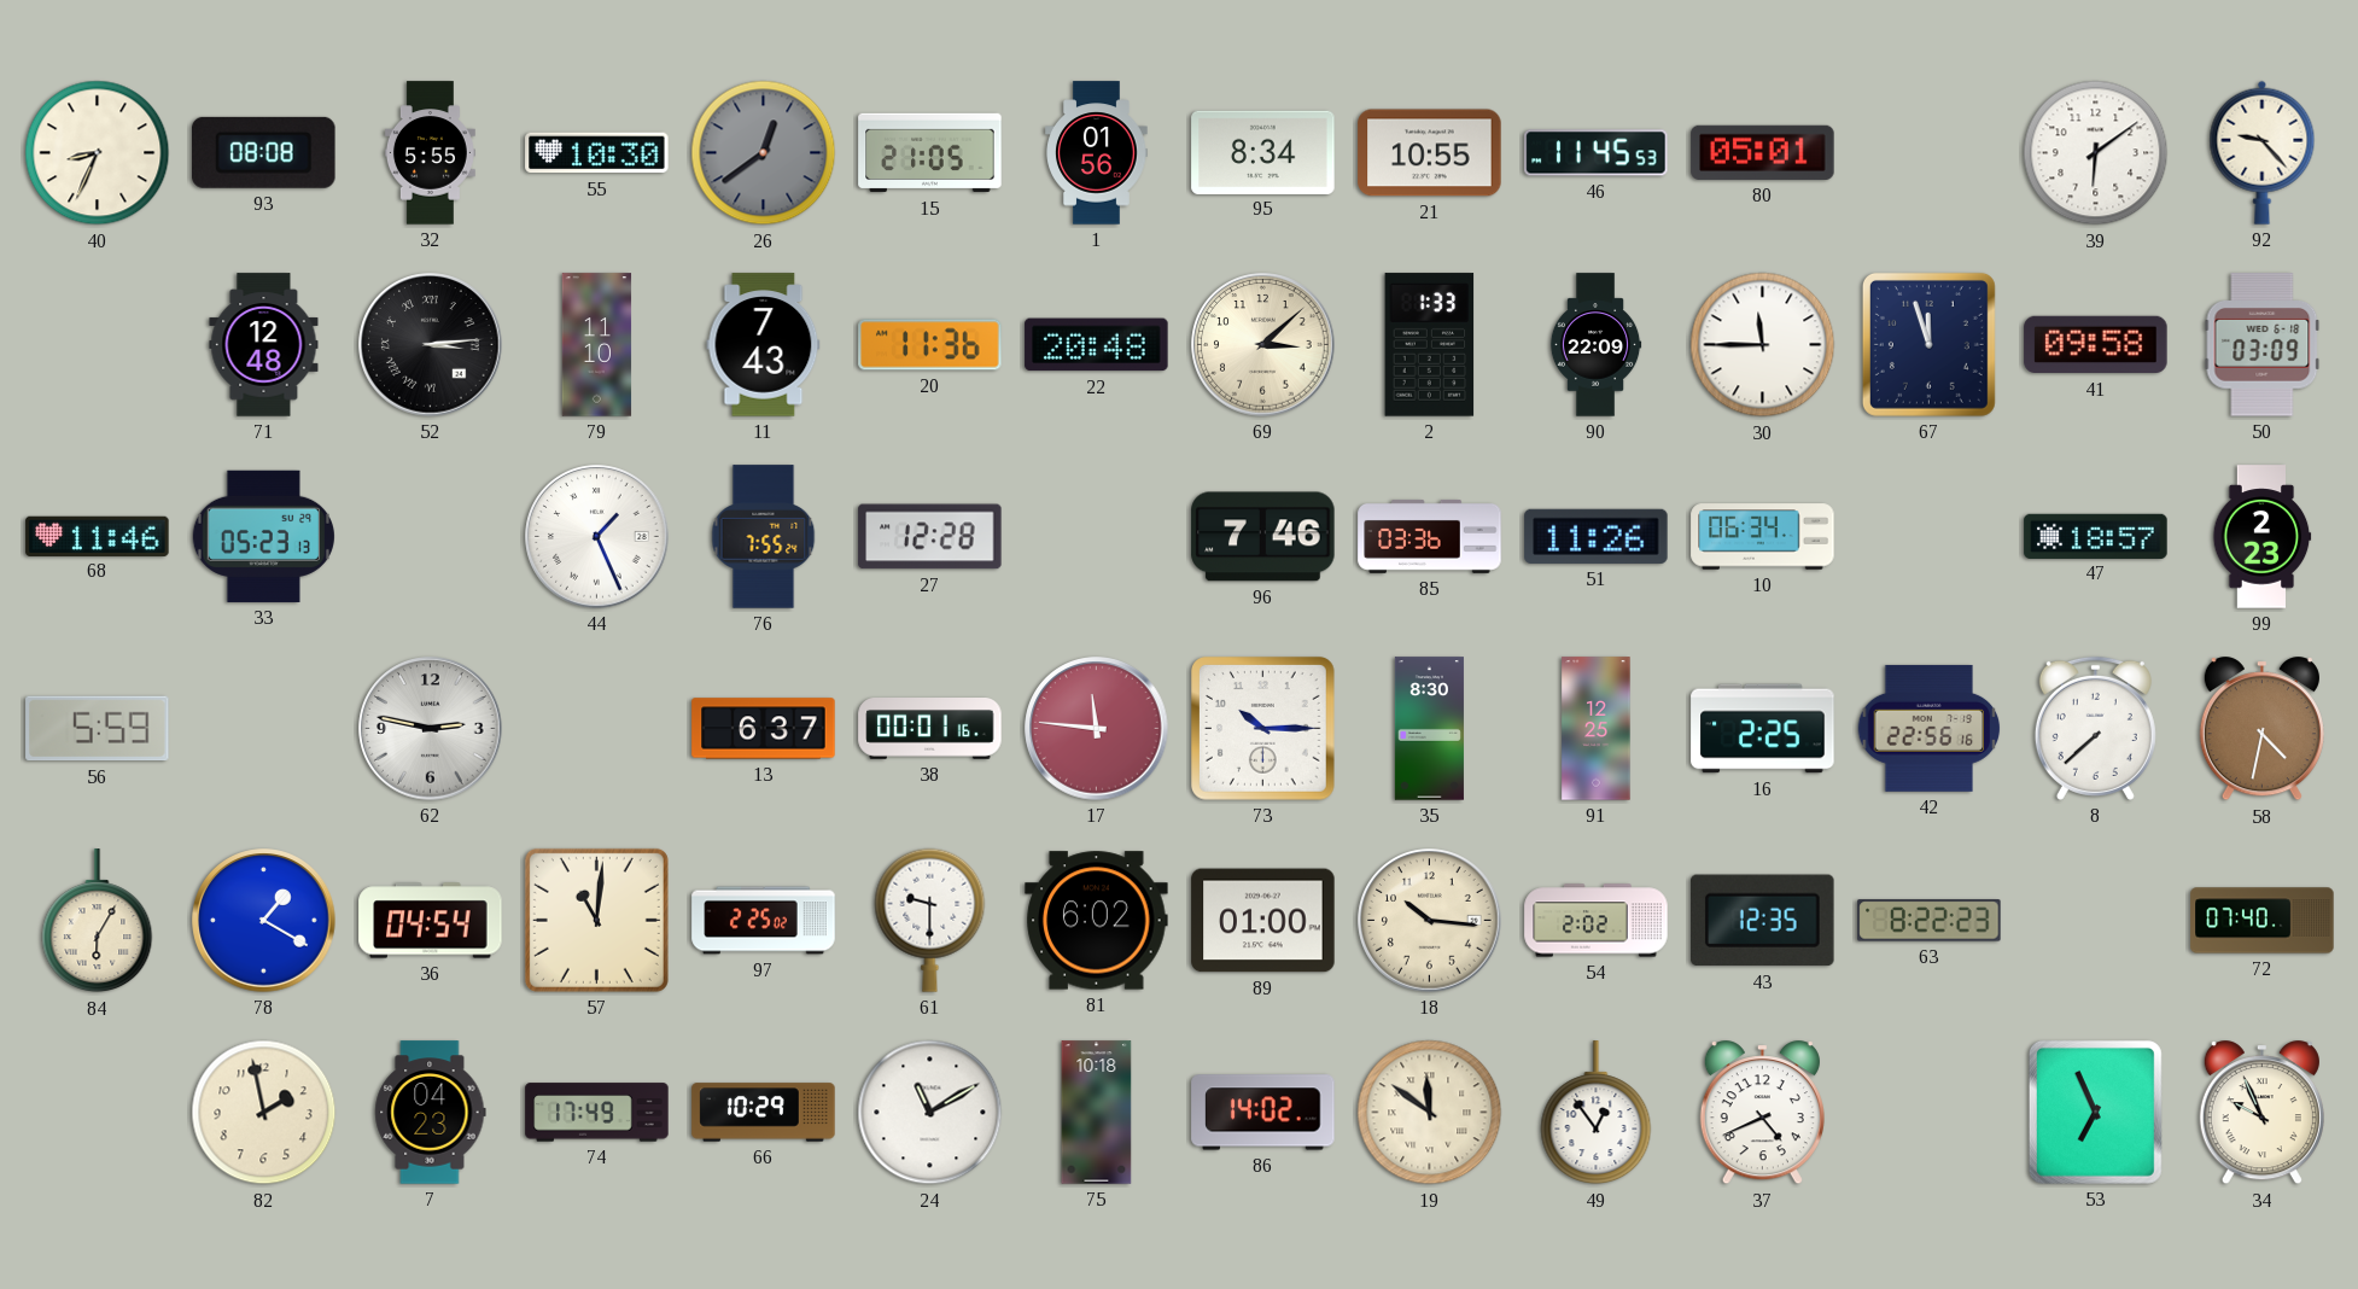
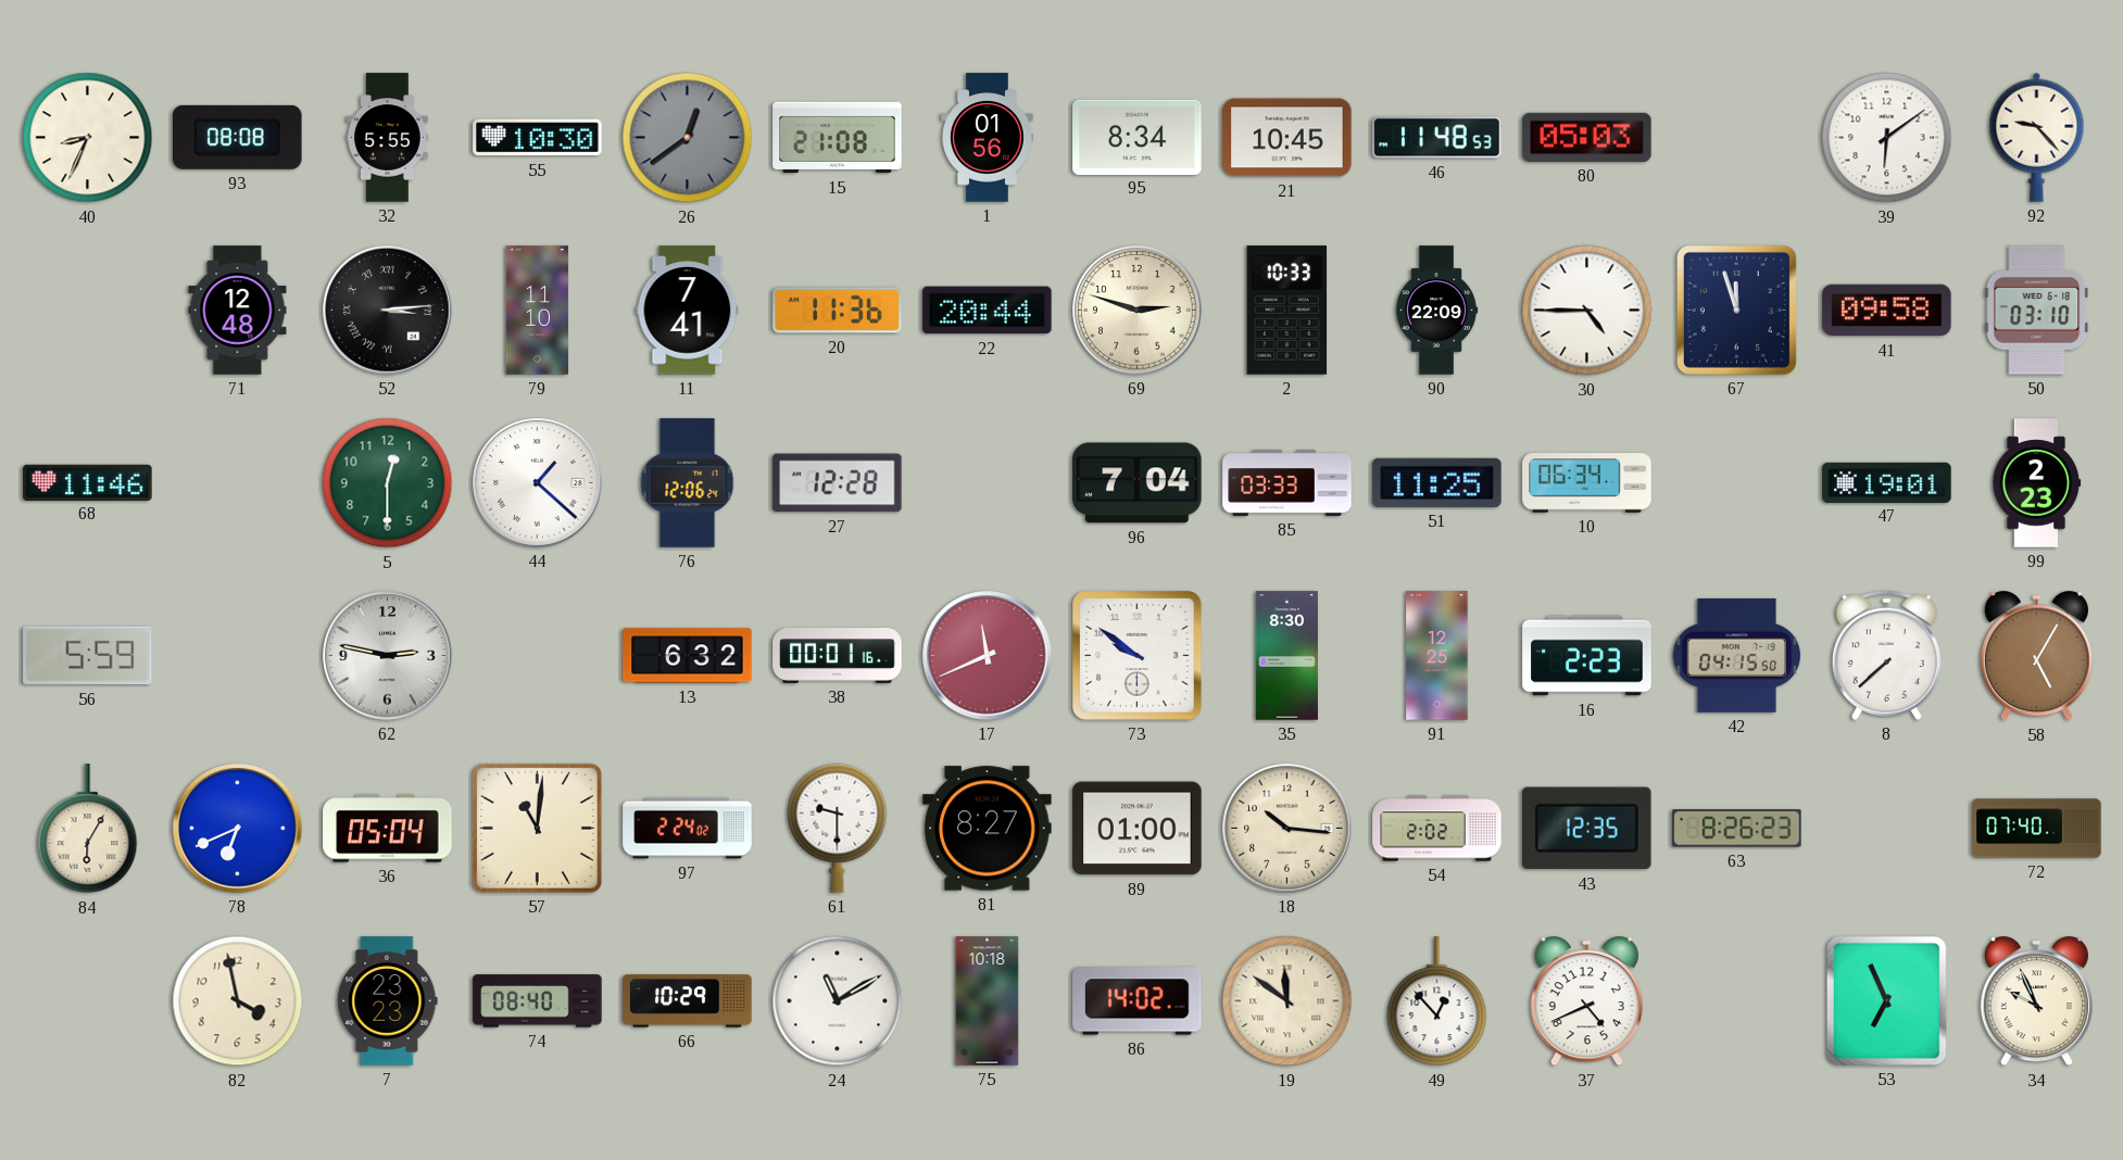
15: 21:05 -> 21:08
21: 10:55 -> 10:45
46: 11:45 -> 11:48
80: 05:01 -> 05:03
11: 7:43 -> 7:41
22: 20:48 -> 20:44
69: 3:08 -> 2:48
2: 1:33 -> 10:33
30: 11:45 -> 4:45
50: 03:09 -> 03:10
33: 05:23 -> none
5: none -> 12:30
44: 1:26 -> 1:22
76: 7:55 -> 12:06
96: 7:46 -> 7:04
85: 03:36 -> 03:33
51: 11:26 -> 11:25
47: 18:57 -> 19:01
13: 6:37 -> 6:32
17: 11:46 -> 11:41
73: 10:15 -> 9:51
16: 2:25 -> 2:23
42: 22:56 -> 04:15
58: 4:32 -> 5:05
78: 1:20 -> 6:41
36: 04:54 -> 05:04
97: 2:25 -> 2:24
81: 6:02 -> 8:27
63: 8:22 -> 8:26
82: 1:58 -> 3:58
7: 04:23 -> 23:23
74: 17:49 -> 08:40
49: 12:54 -> 12:53
